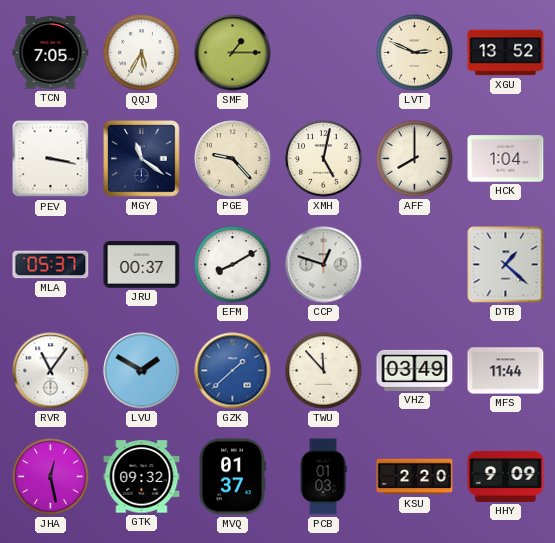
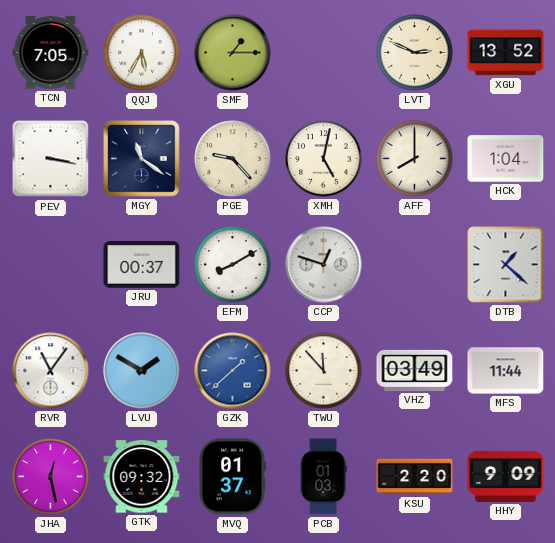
MLA: 05:37 -> none
